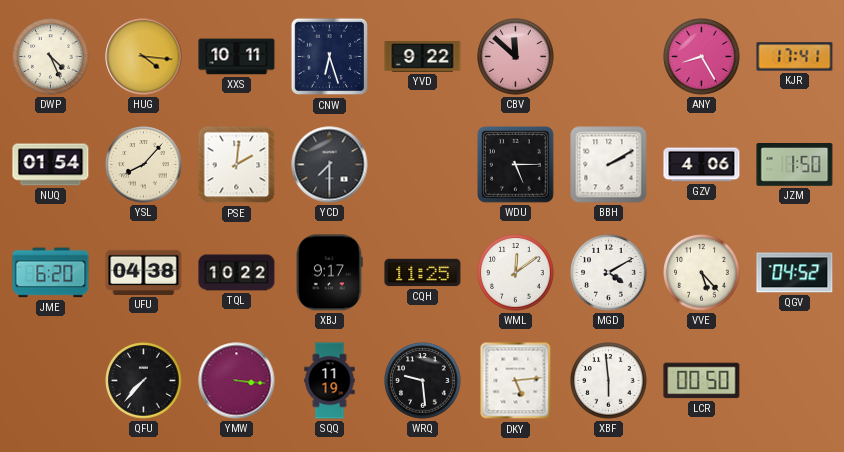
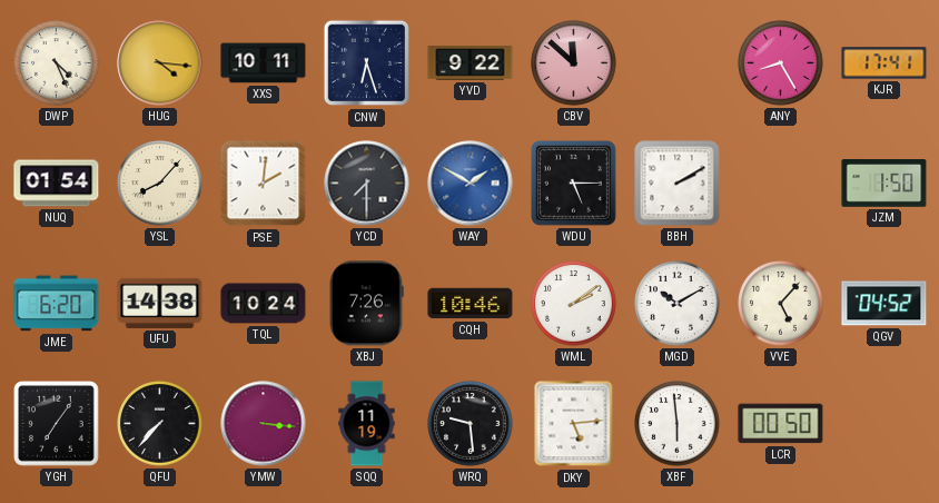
WAY: none -> 1:50
GZV: 4:06 -> none
UFU: 04:38 -> 14:38
TQL: 10:22 -> 10:24
XBJ: 9:17 -> 7:26
CQH: 11:25 -> 10:46
WML: 12:09 -> 2:09
MGD: 4:10 -> 10:10
VVE: 5:23 -> 5:07
YGH: none -> 7:06
